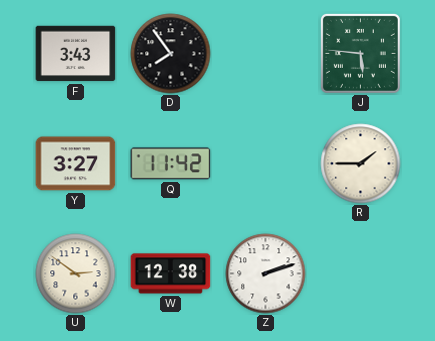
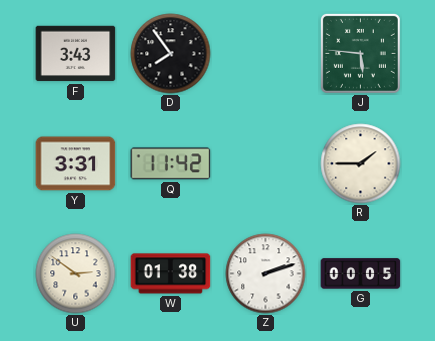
Y: 3:27 -> 3:31
W: 12:38 -> 01:38
G: none -> 00:05
